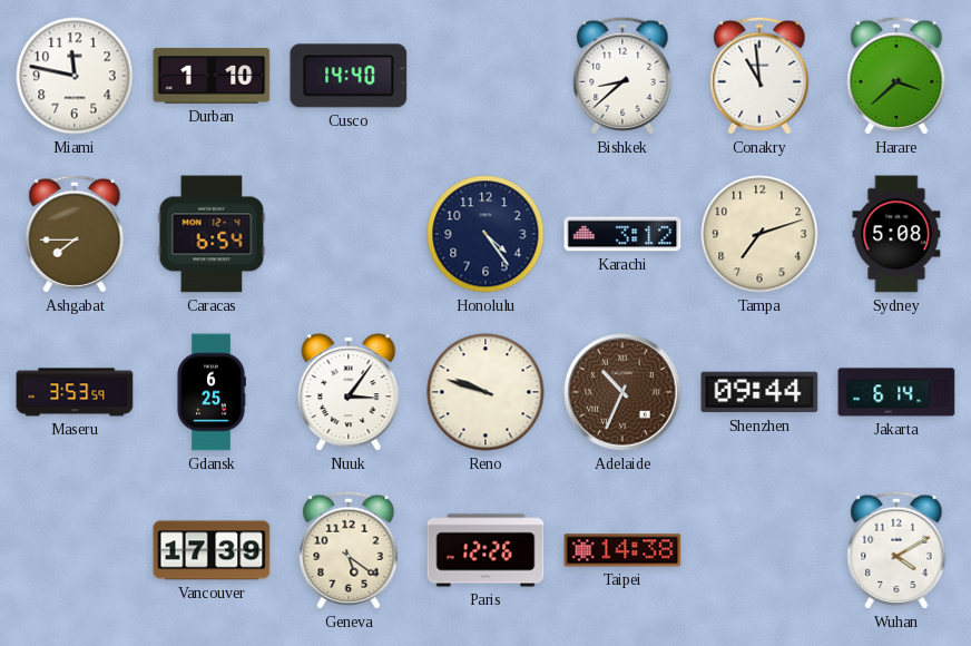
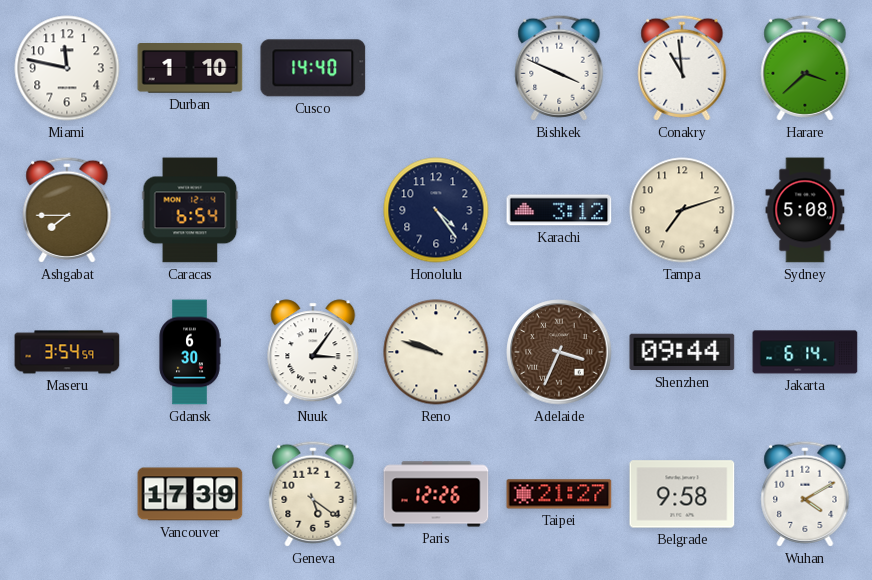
Bishkek: 8:38 -> 3:49
Maseru: 3:53 -> 3:54
Gdansk: 6:25 -> 6:30
Adelaide: 10:34 -> 3:34
Taipei: 14:38 -> 21:27
Belgrade: none -> 9:58
